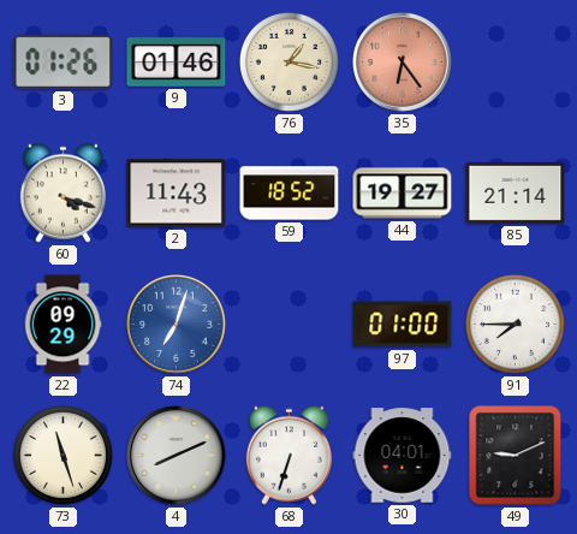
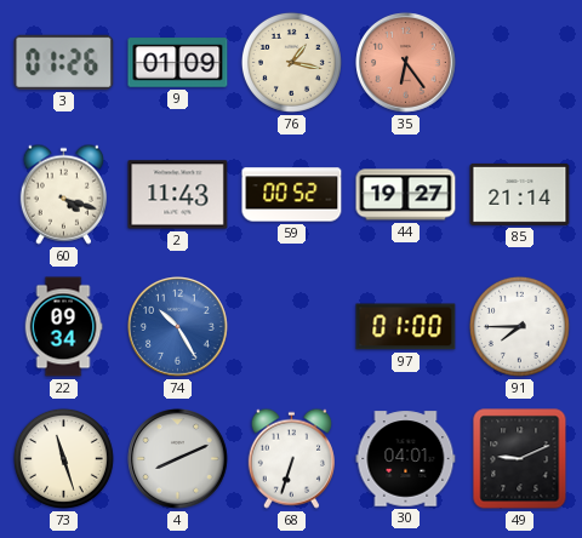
9: 01:46 -> 01:09
59: 18:52 -> 00:52
22: 09:29 -> 09:34
74: 7:03 -> 10:25
